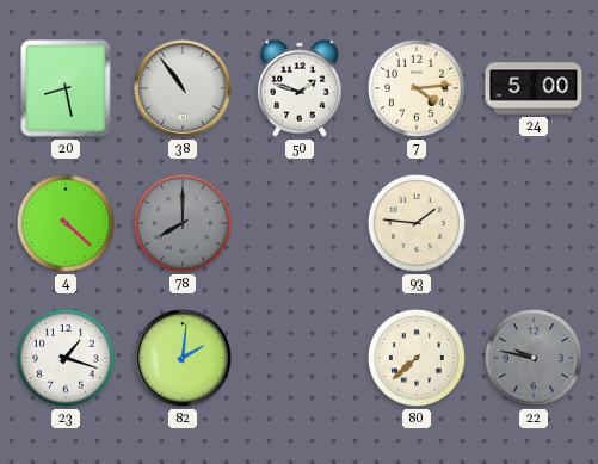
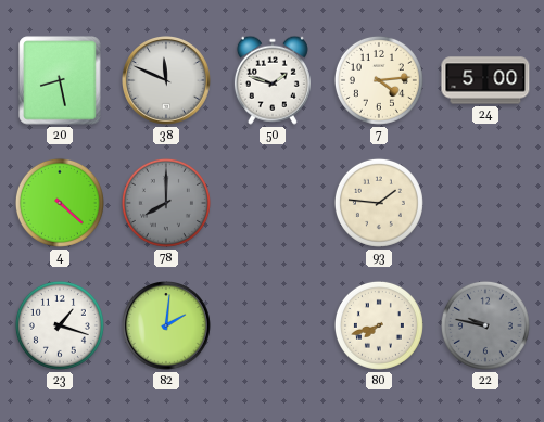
38: 10:54 -> 11:49
80: 7:38 -> 7:42
